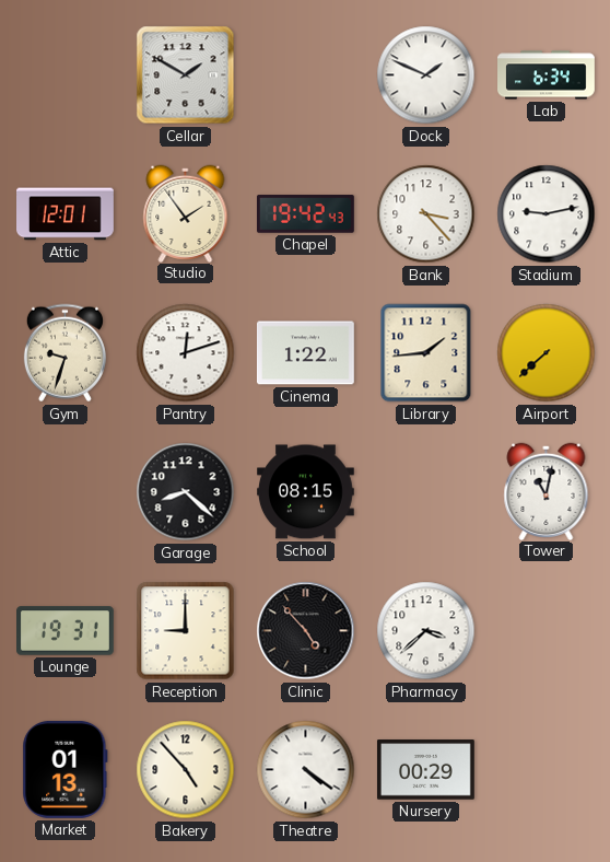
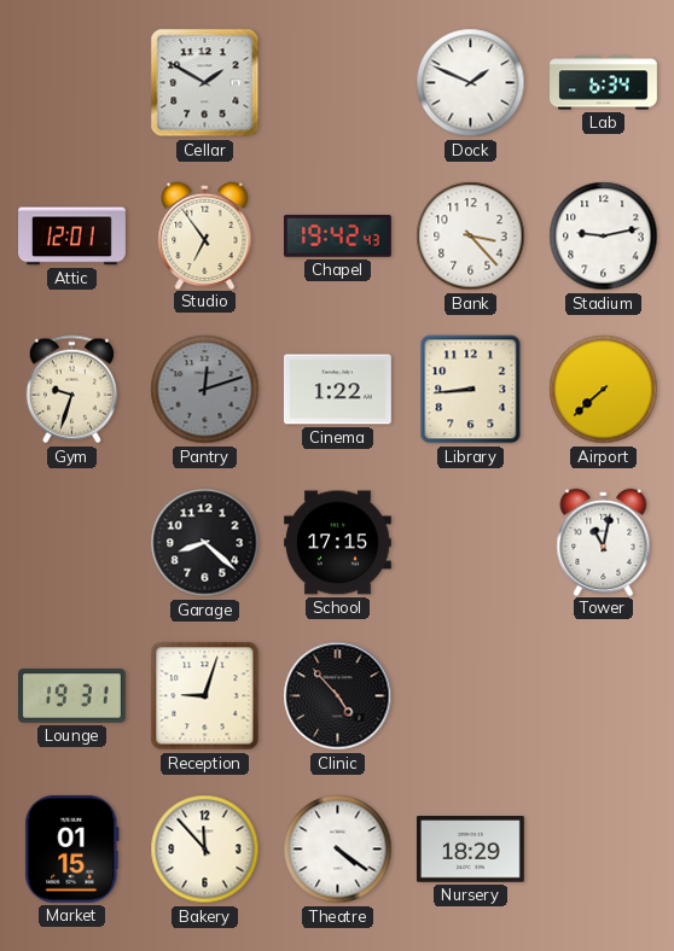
Studio: 1:54 -> 6:54
Pantry dial: white -> grey
Library: 1:44 -> 8:44
School: 08:15 -> 17:15
Reception: 9:00 -> 9:03
Pharmacy: 3:38 -> none
Market: 01:13 -> 01:15
Bakery: 4:53 -> 11:53
Nursery: 00:29 -> 18:29
